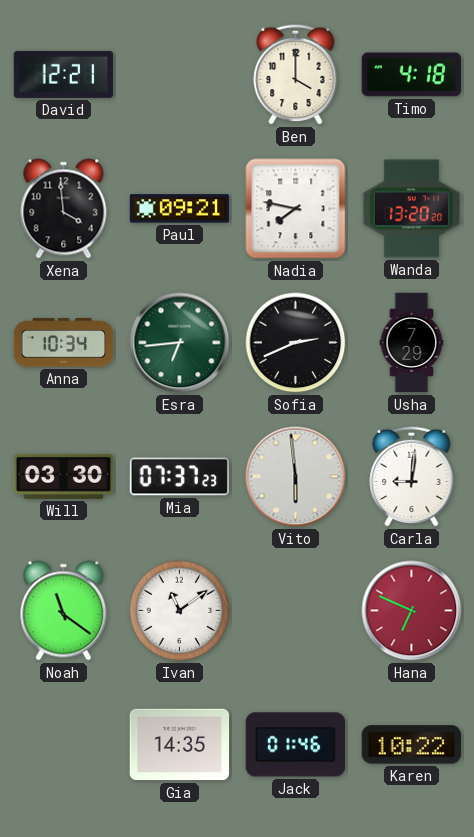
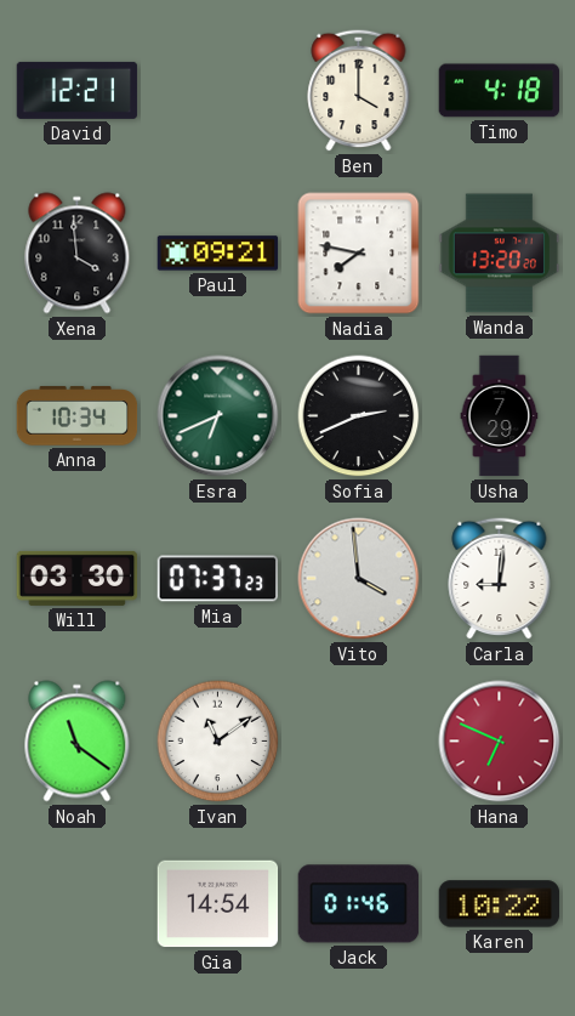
Esra: 6:44 -> 6:41
Vito: 5:59 -> 3:59
Gia: 14:35 -> 14:54
